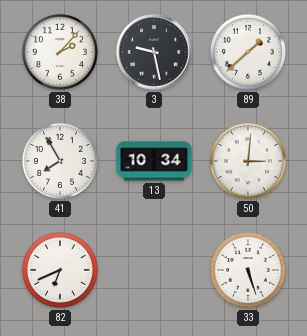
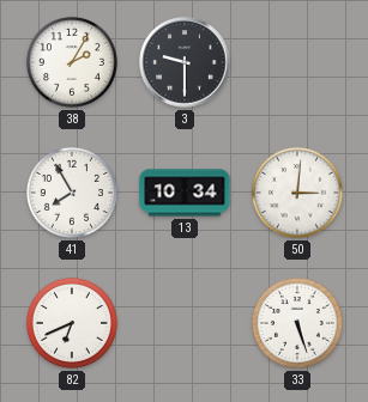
38: 2:07 -> 2:05
3: 9:28 -> 9:30
89: 1:38 -> none
